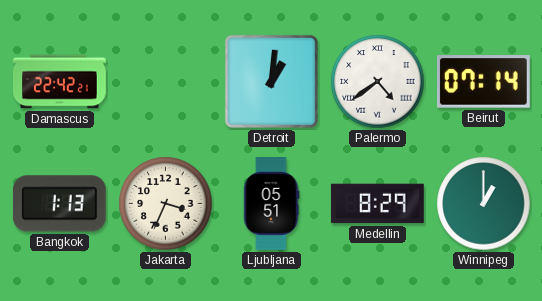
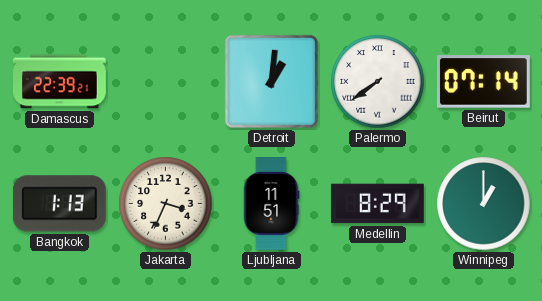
Damascus: 22:42 -> 22:39
Palermo: 4:39 -> 7:39
Ljubljana: 05:51 -> 11:51
